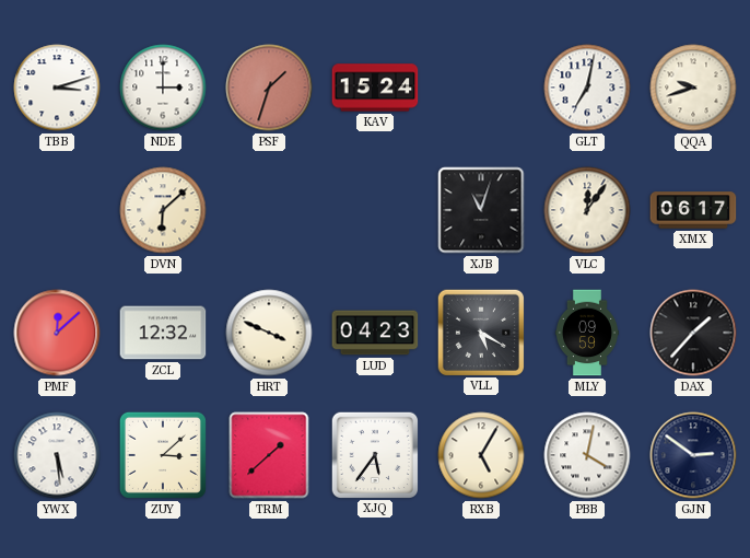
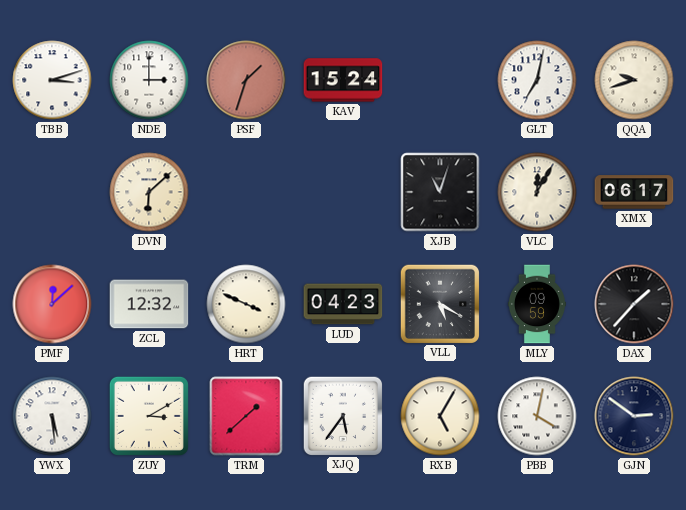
VLC: 12:06 -> 12:05
ZUY: 3:08 -> 3:10
